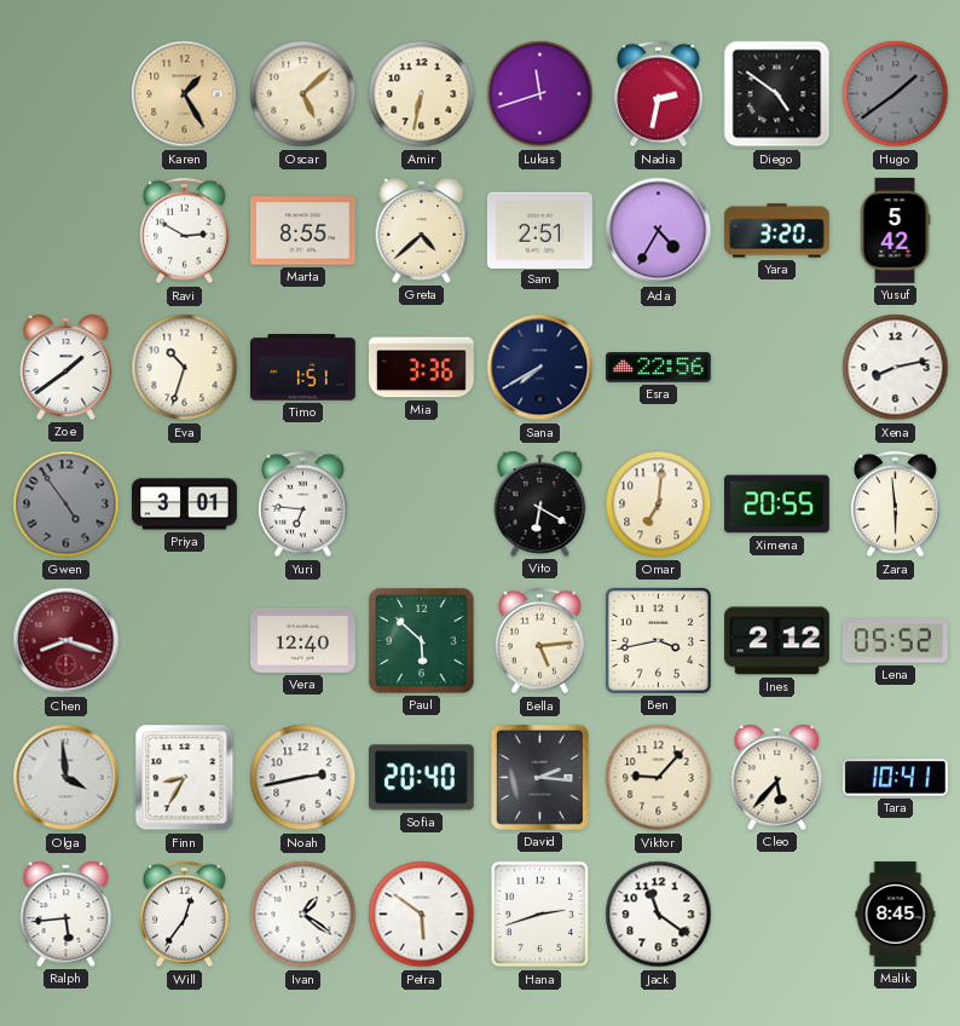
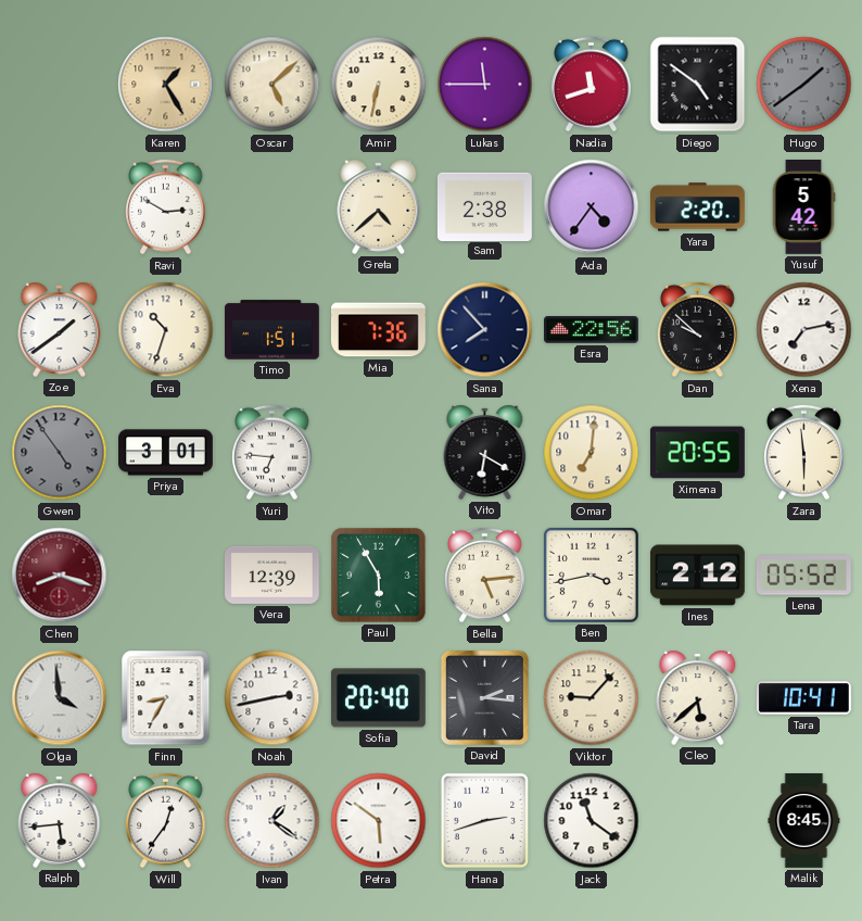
Lukas: 11:42 -> 11:45
Nadia: 2:32 -> 11:42
Marta: 8:55 -> none
Sam: 2:51 -> 2:38
Ada: 4:35 -> 4:36
Yara: 3:20 -> 2:20
Mia: 3:36 -> 7:36
Sana: 7:40 -> 7:53
Dan: none -> 9:52
Xena: 8:13 -> 7:13
Vera: 12:40 -> 12:39
Paul: 5:52 -> 5:55
Cleo: 5:37 -> 5:38
